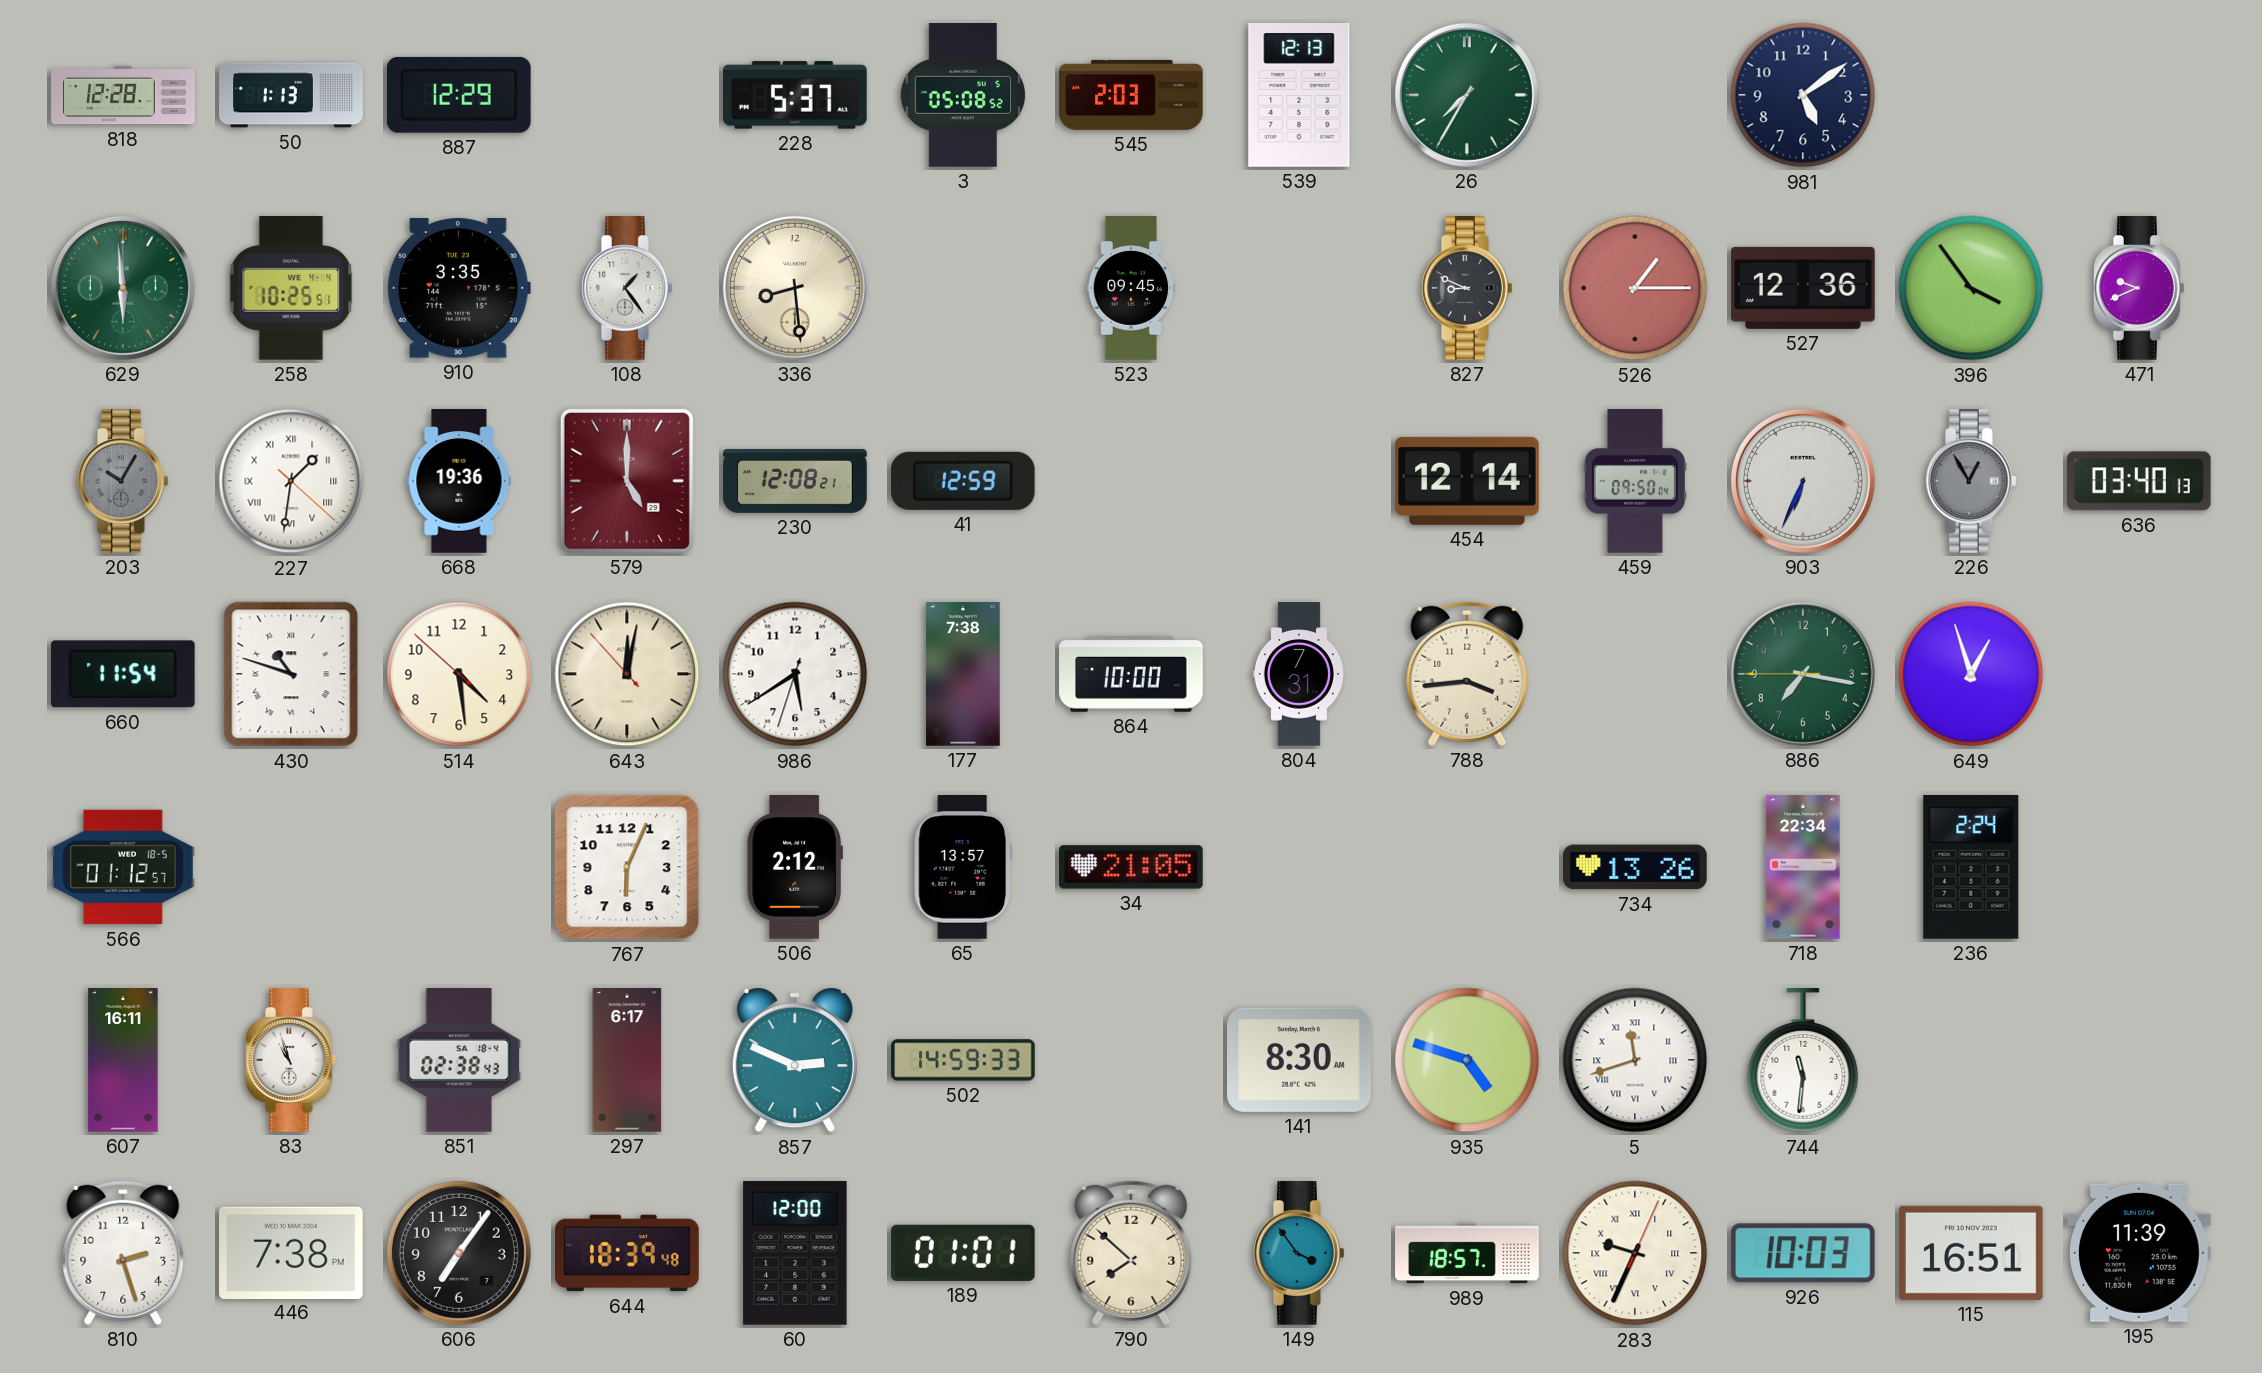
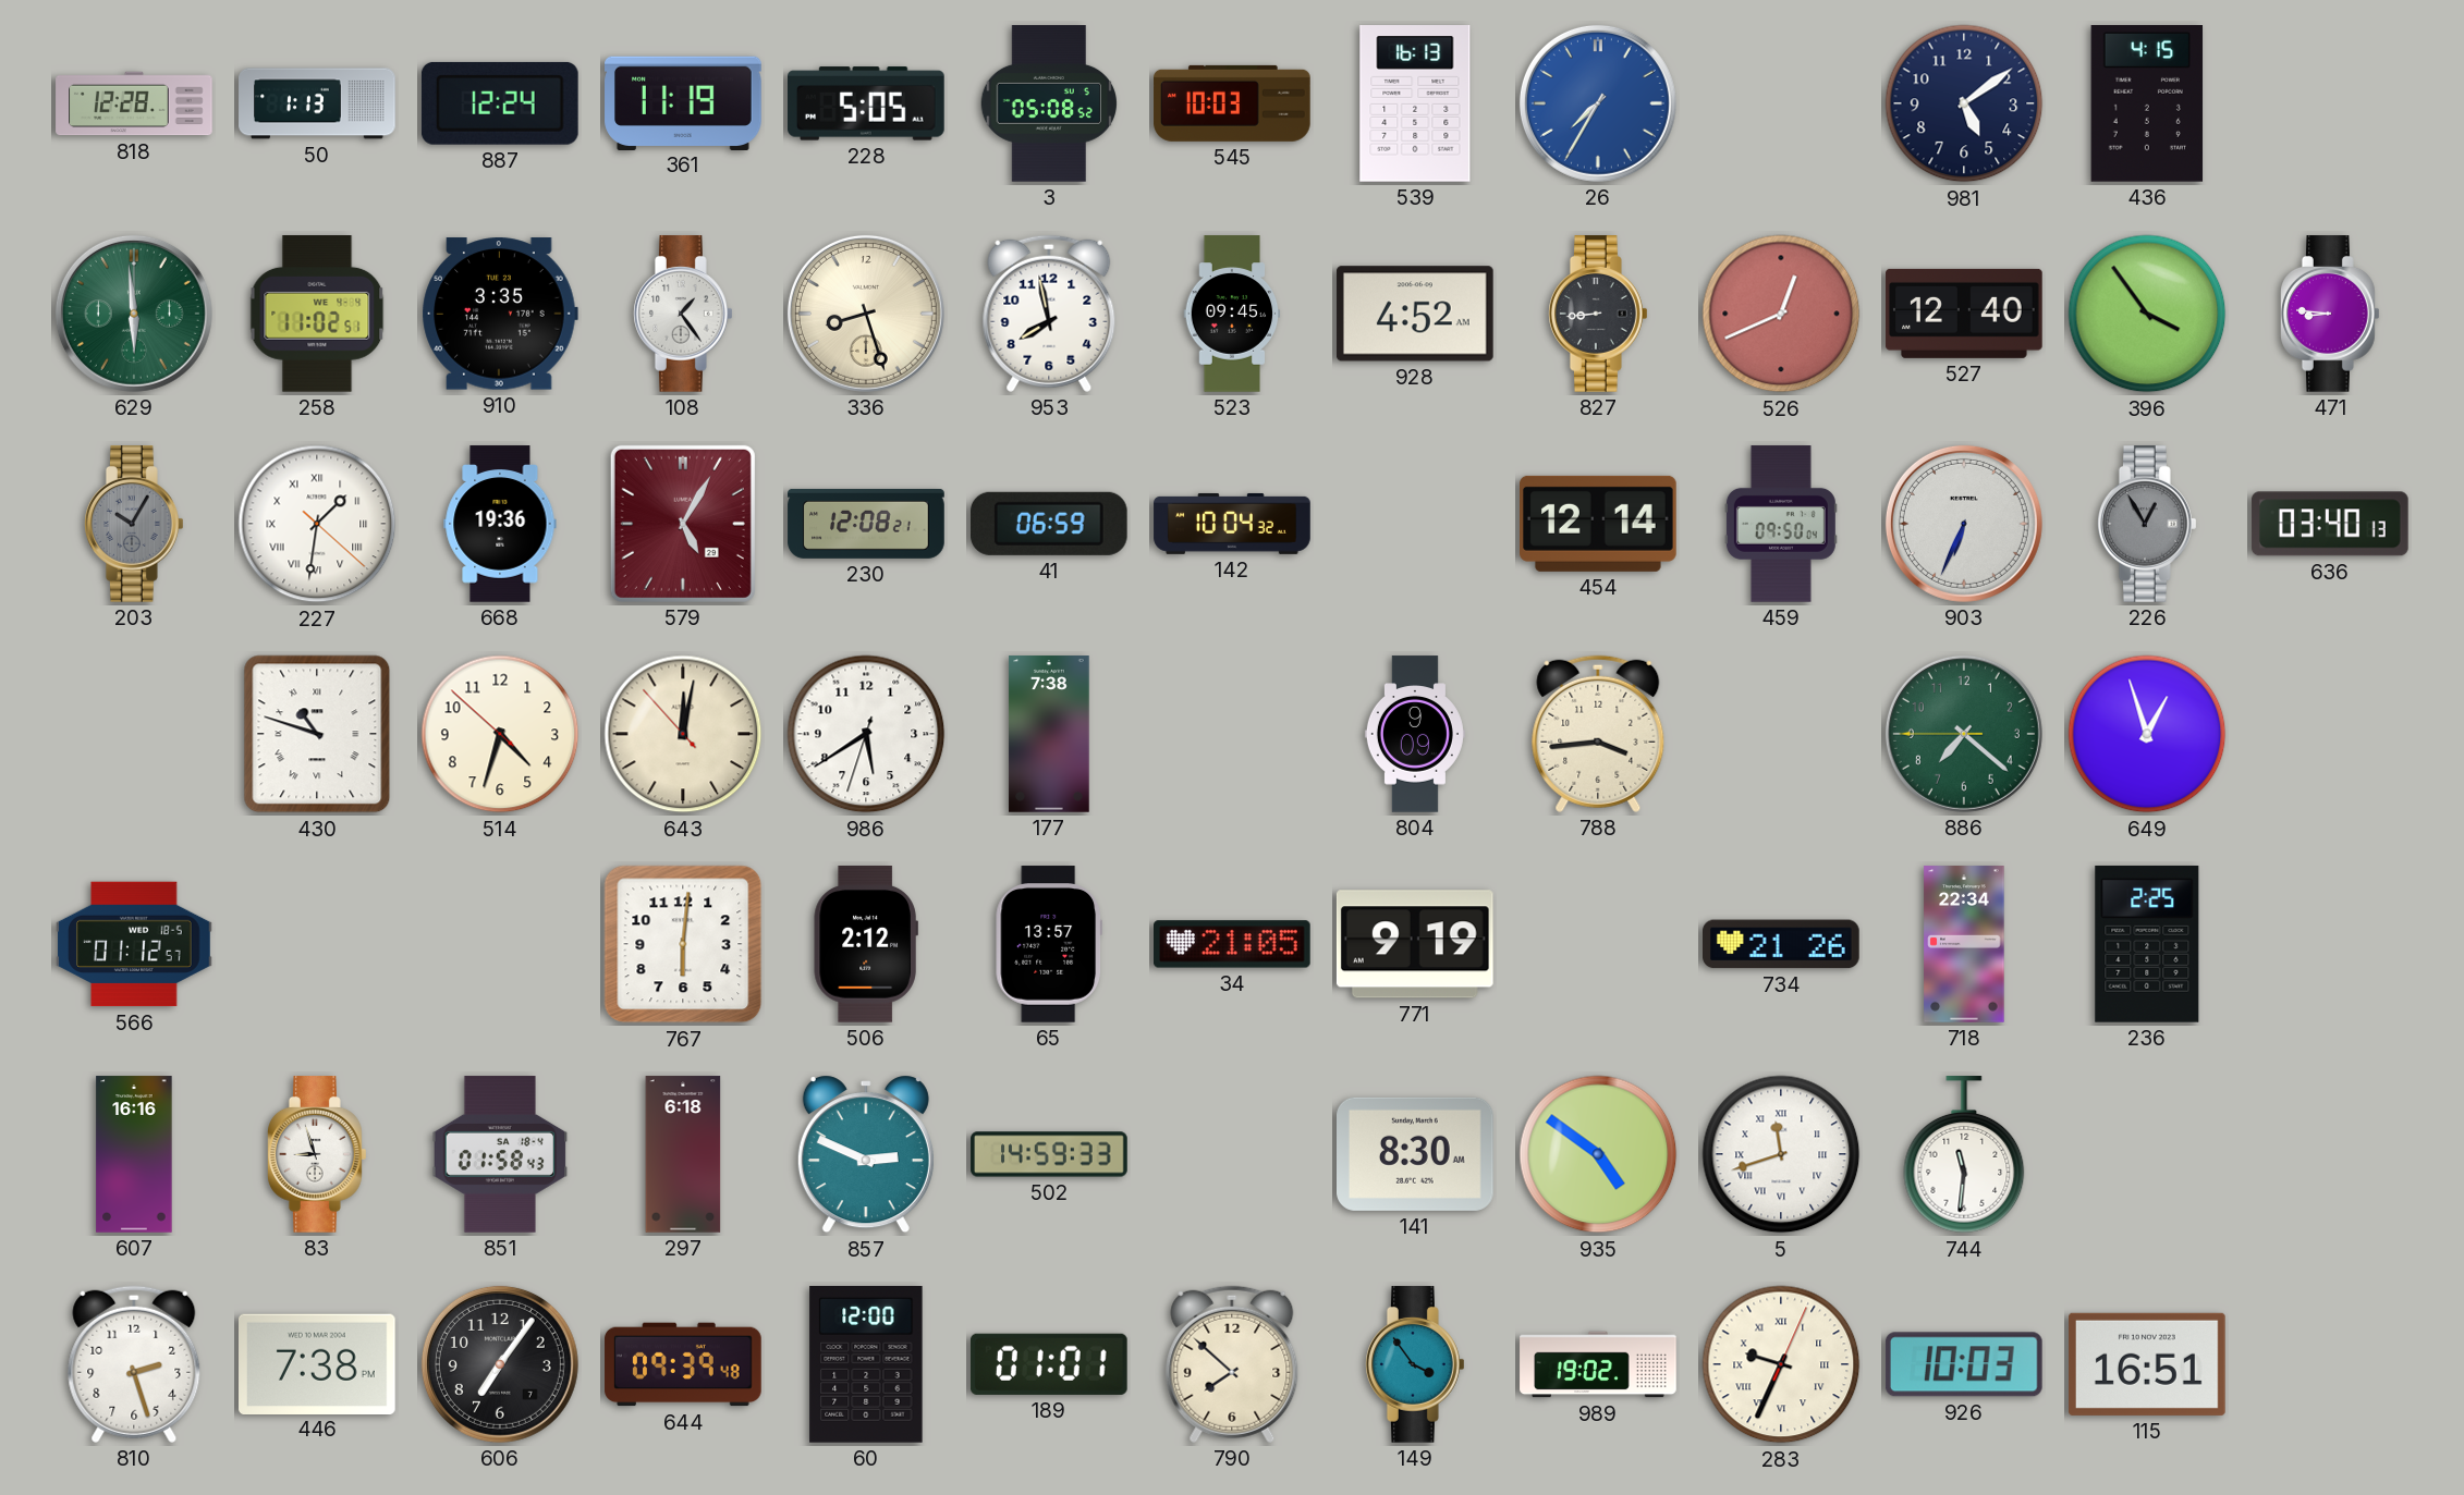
887: 12:29 -> 12:24
361: none -> 11:19
228: 5:37 -> 5:05
545: 2:03 -> 10:03
539: 12:13 -> 16:13
26 dial: green -> blue
436: none -> 4:15
258: 10:25 -> 11:02
336: 8:29 -> 8:27
953: none -> 7:58
928: none -> 4:52
827: 8:49 -> 8:44
526: 1:15 -> 12:41
527: 12:36 -> 12:40
471: 9:41 -> 8:46
579: 5:00 -> 5:05
41: 12:59 -> 06:59
142: none -> 10:04
660: 11:54 -> none
514: 4:28 -> 4:32
864: 10:00 -> none
804: 7:31 -> 9:09
886: 7:16 -> 7:21
767: 6:04 -> 6:01
771: none -> 9:19
734: 13:26 -> 21:26
236: 2:24 -> 2:25
607: 16:11 -> 16:16
83: 10:57 -> 8:57
851: 02:38 -> 01:58
297: 6:17 -> 6:18
935: 4:48 -> 4:51
644: 18:39 -> 09:39
989: 18:57 -> 19:02
195: 11:39 -> none
